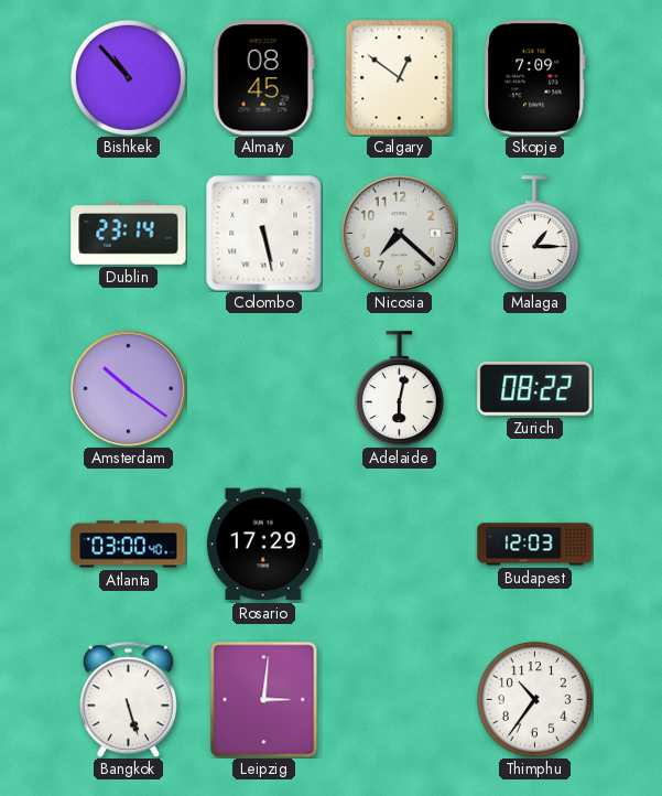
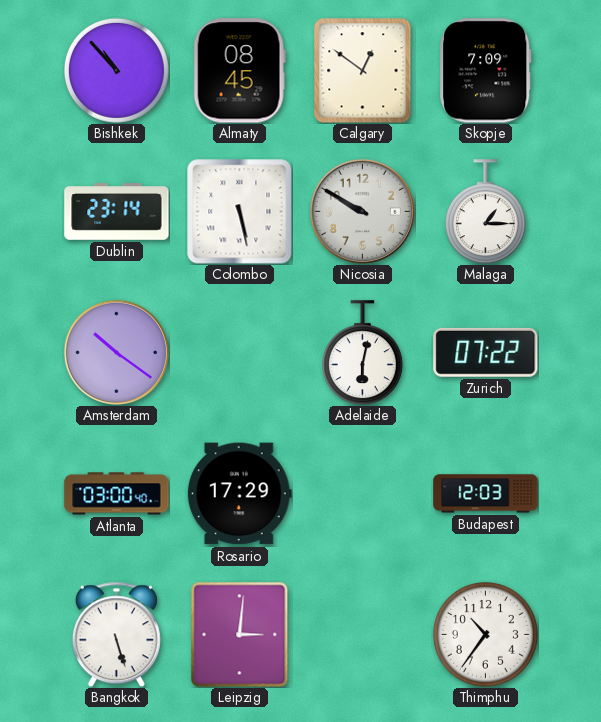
Nicosia: 7:22 -> 9:50
Zurich: 08:22 -> 07:22
